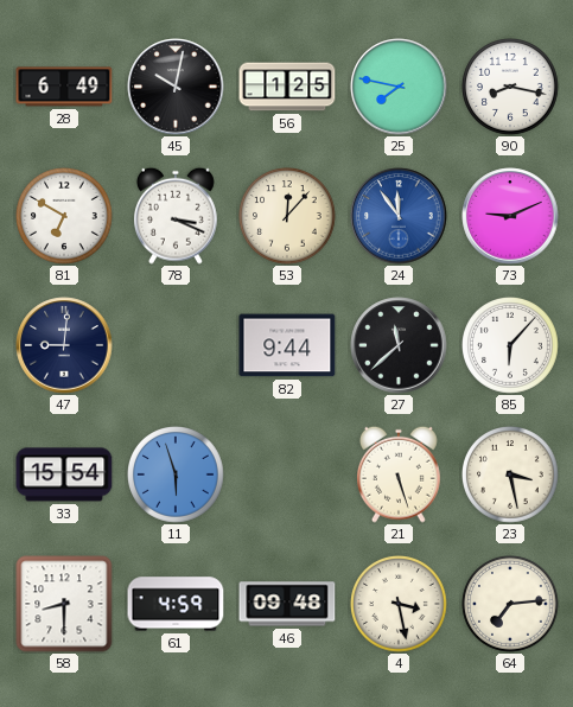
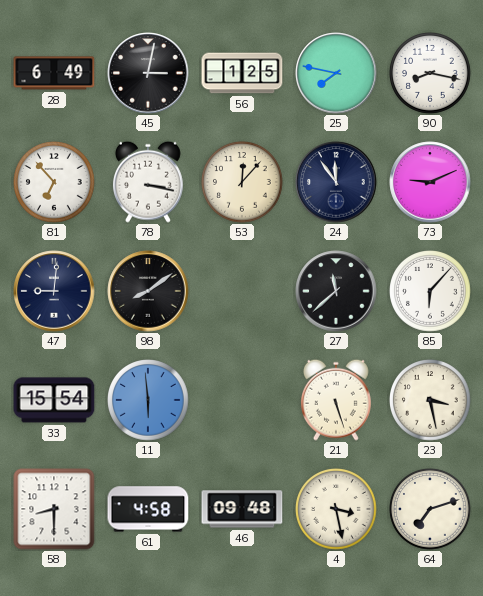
45: 10:02 -> 3:02
81: 6:50 -> 6:53
78: 3:19 -> 3:17
24 dial: blue -> navy
98: none -> 8:09
82: 9:44 -> none
11: 5:57 -> 5:59
61: 4:59 -> 4:58
64: 7:14 -> 7:12
